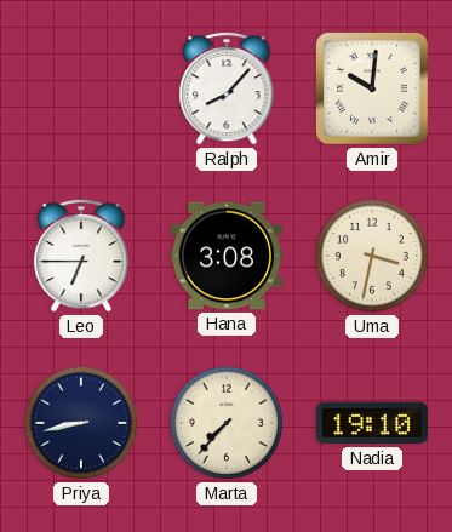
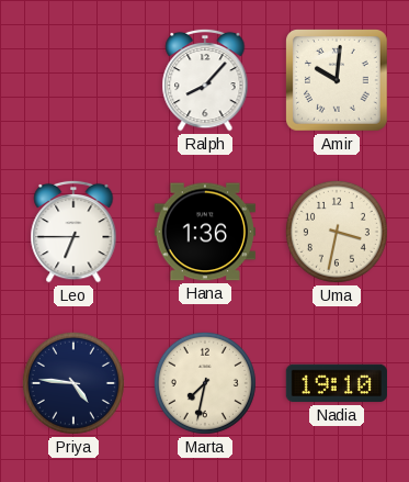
Hana: 3:08 -> 1:36
Priya: 8:43 -> 4:46
Marta: 7:37 -> 7:32
